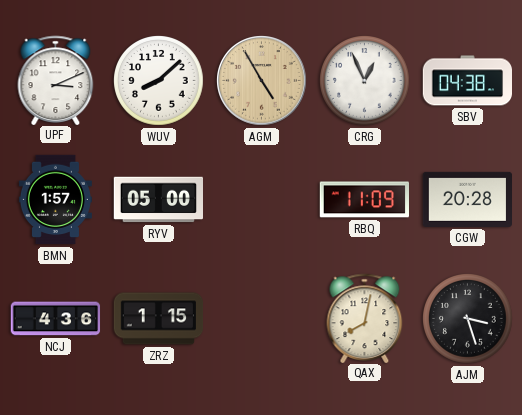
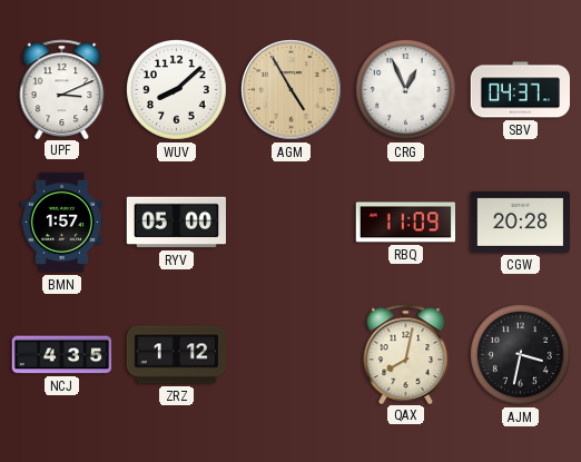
SBV: 04:38 -> 04:37
NCJ: 4:36 -> 4:35
ZRZ: 1:15 -> 1:12
AJM: 3:27 -> 3:32
